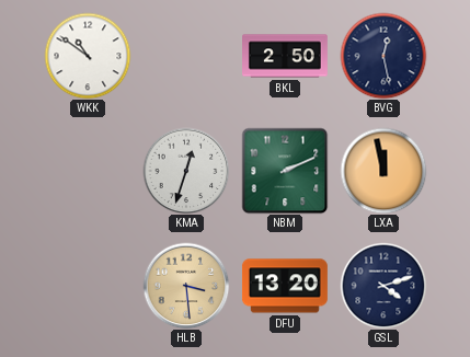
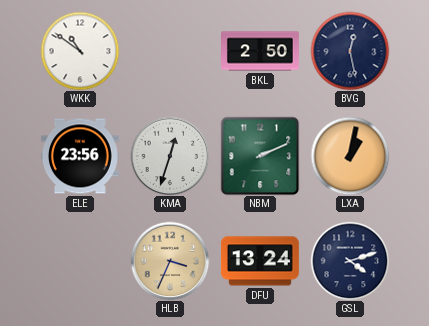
ELE: none -> 23:56
LXA: 11:58 -> 1:02
HLB: 3:29 -> 3:34
DFU: 13:20 -> 13:24
